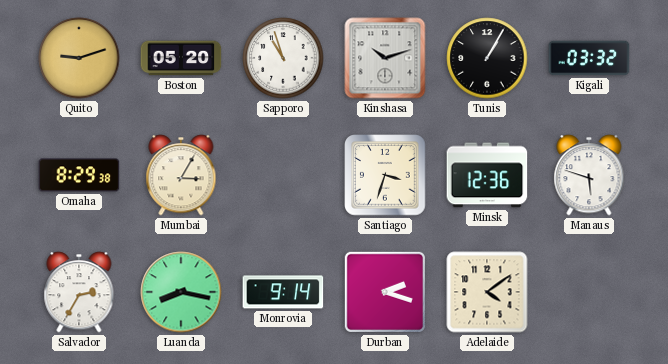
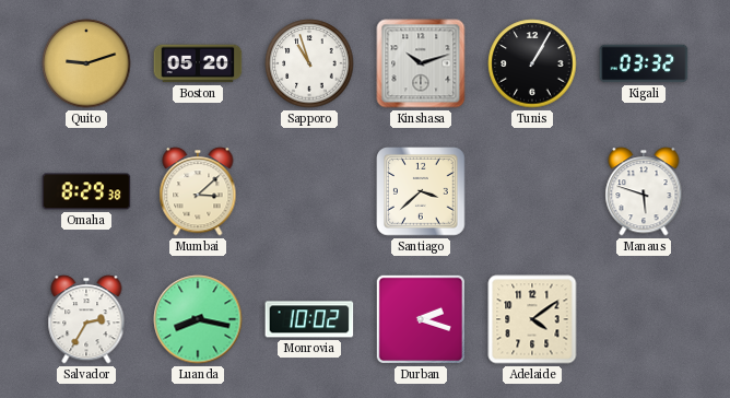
Mumbai: 3:05 -> 3:08
Santiago: 3:33 -> 3:38
Minsk: 12:36 -> none
Monrovia: 9:14 -> 10:02
